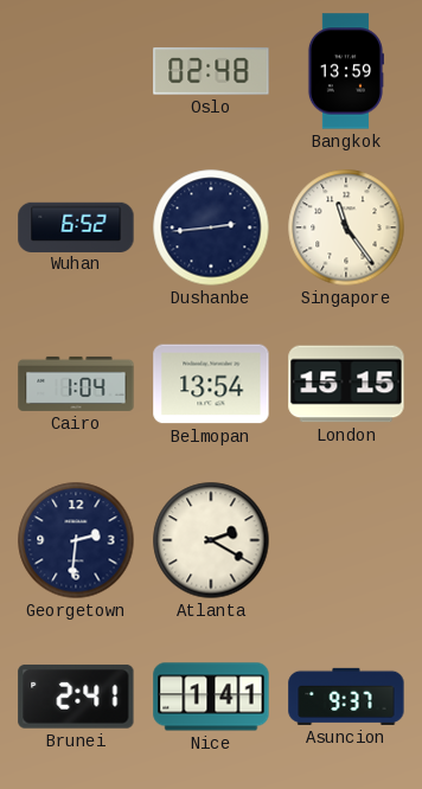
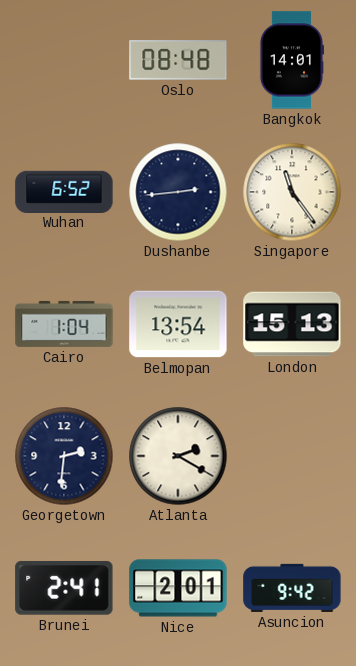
Oslo: 02:48 -> 08:48
Bangkok: 13:59 -> 14:01
London: 15:15 -> 15:13
Nice: 1:41 -> 2:01
Asuncion: 9:37 -> 9:42
